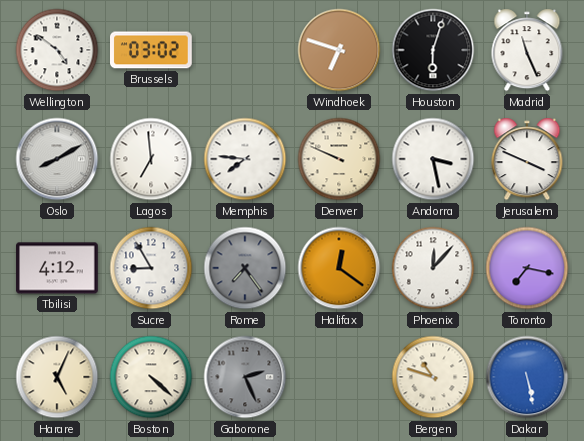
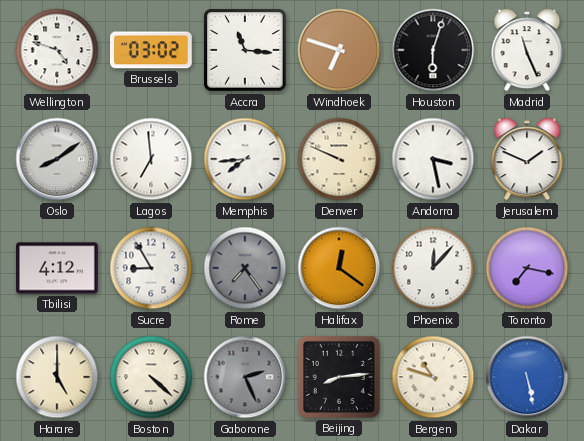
Wellington: 4:51 -> 4:48
Accra: none -> 11:16
Oslo: 8:10 -> 8:09
Memphis: 7:46 -> 7:44
Jerusalem: 3:49 -> 1:49
Harare: 5:04 -> 5:00
Beijing: none -> 8:14
